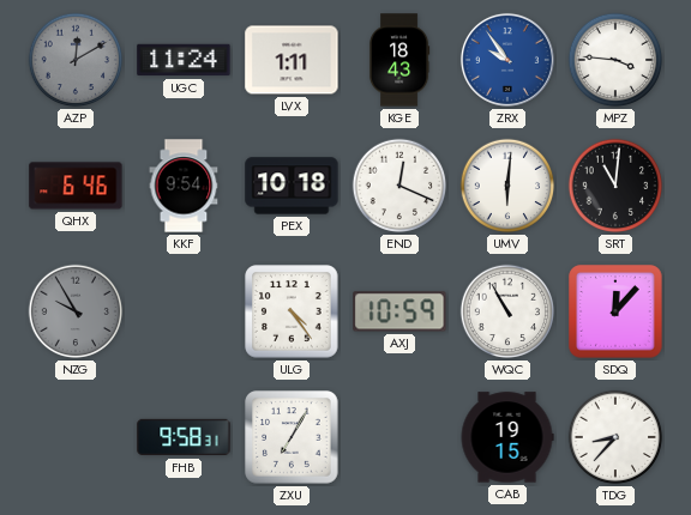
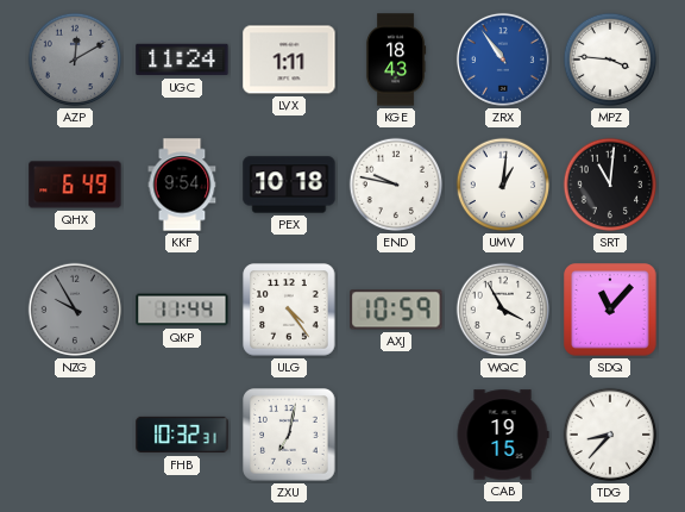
ZRX: 9:54 -> 10:54
QHX: 6:46 -> 6:49
END: 12:19 -> 9:47
UMV: 6:01 -> 1:01
QKP: none -> 11:44
WQC: 10:55 -> 3:55
SDQ: 12:07 -> 11:07
FHB: 9:58 -> 10:32
ZXU: 7:05 -> 7:02
